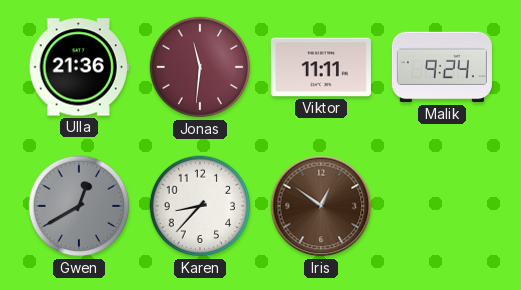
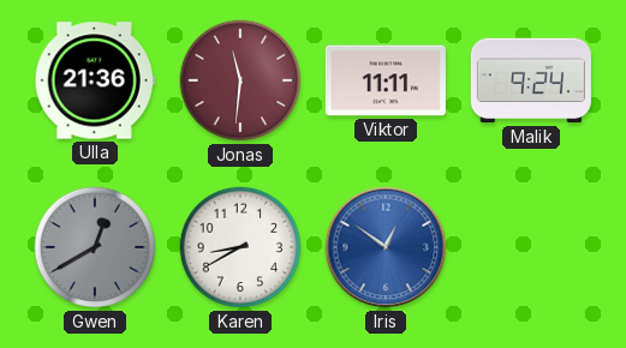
Karen: 8:37 -> 8:40
Iris dial: brown -> blue
